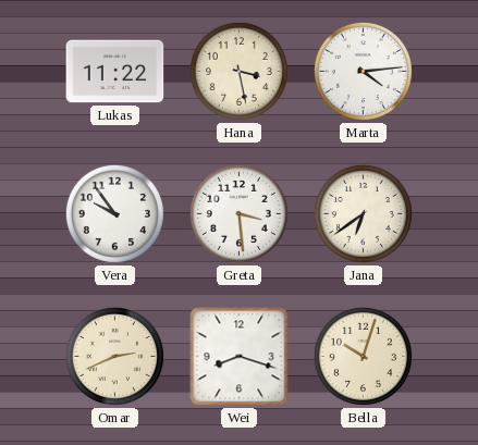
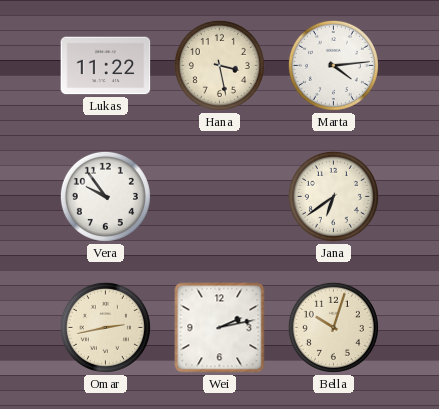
Greta: 3:29 -> none
Omar: 2:41 -> 2:43
Wei: 8:18 -> 2:13
